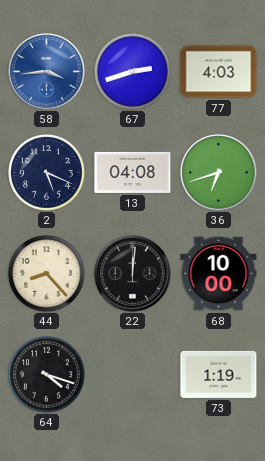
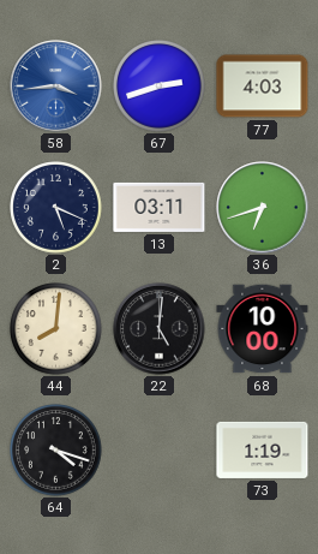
13: 04:08 -> 03:11
44: 8:23 -> 8:01
22: 12:01 -> 5:01
